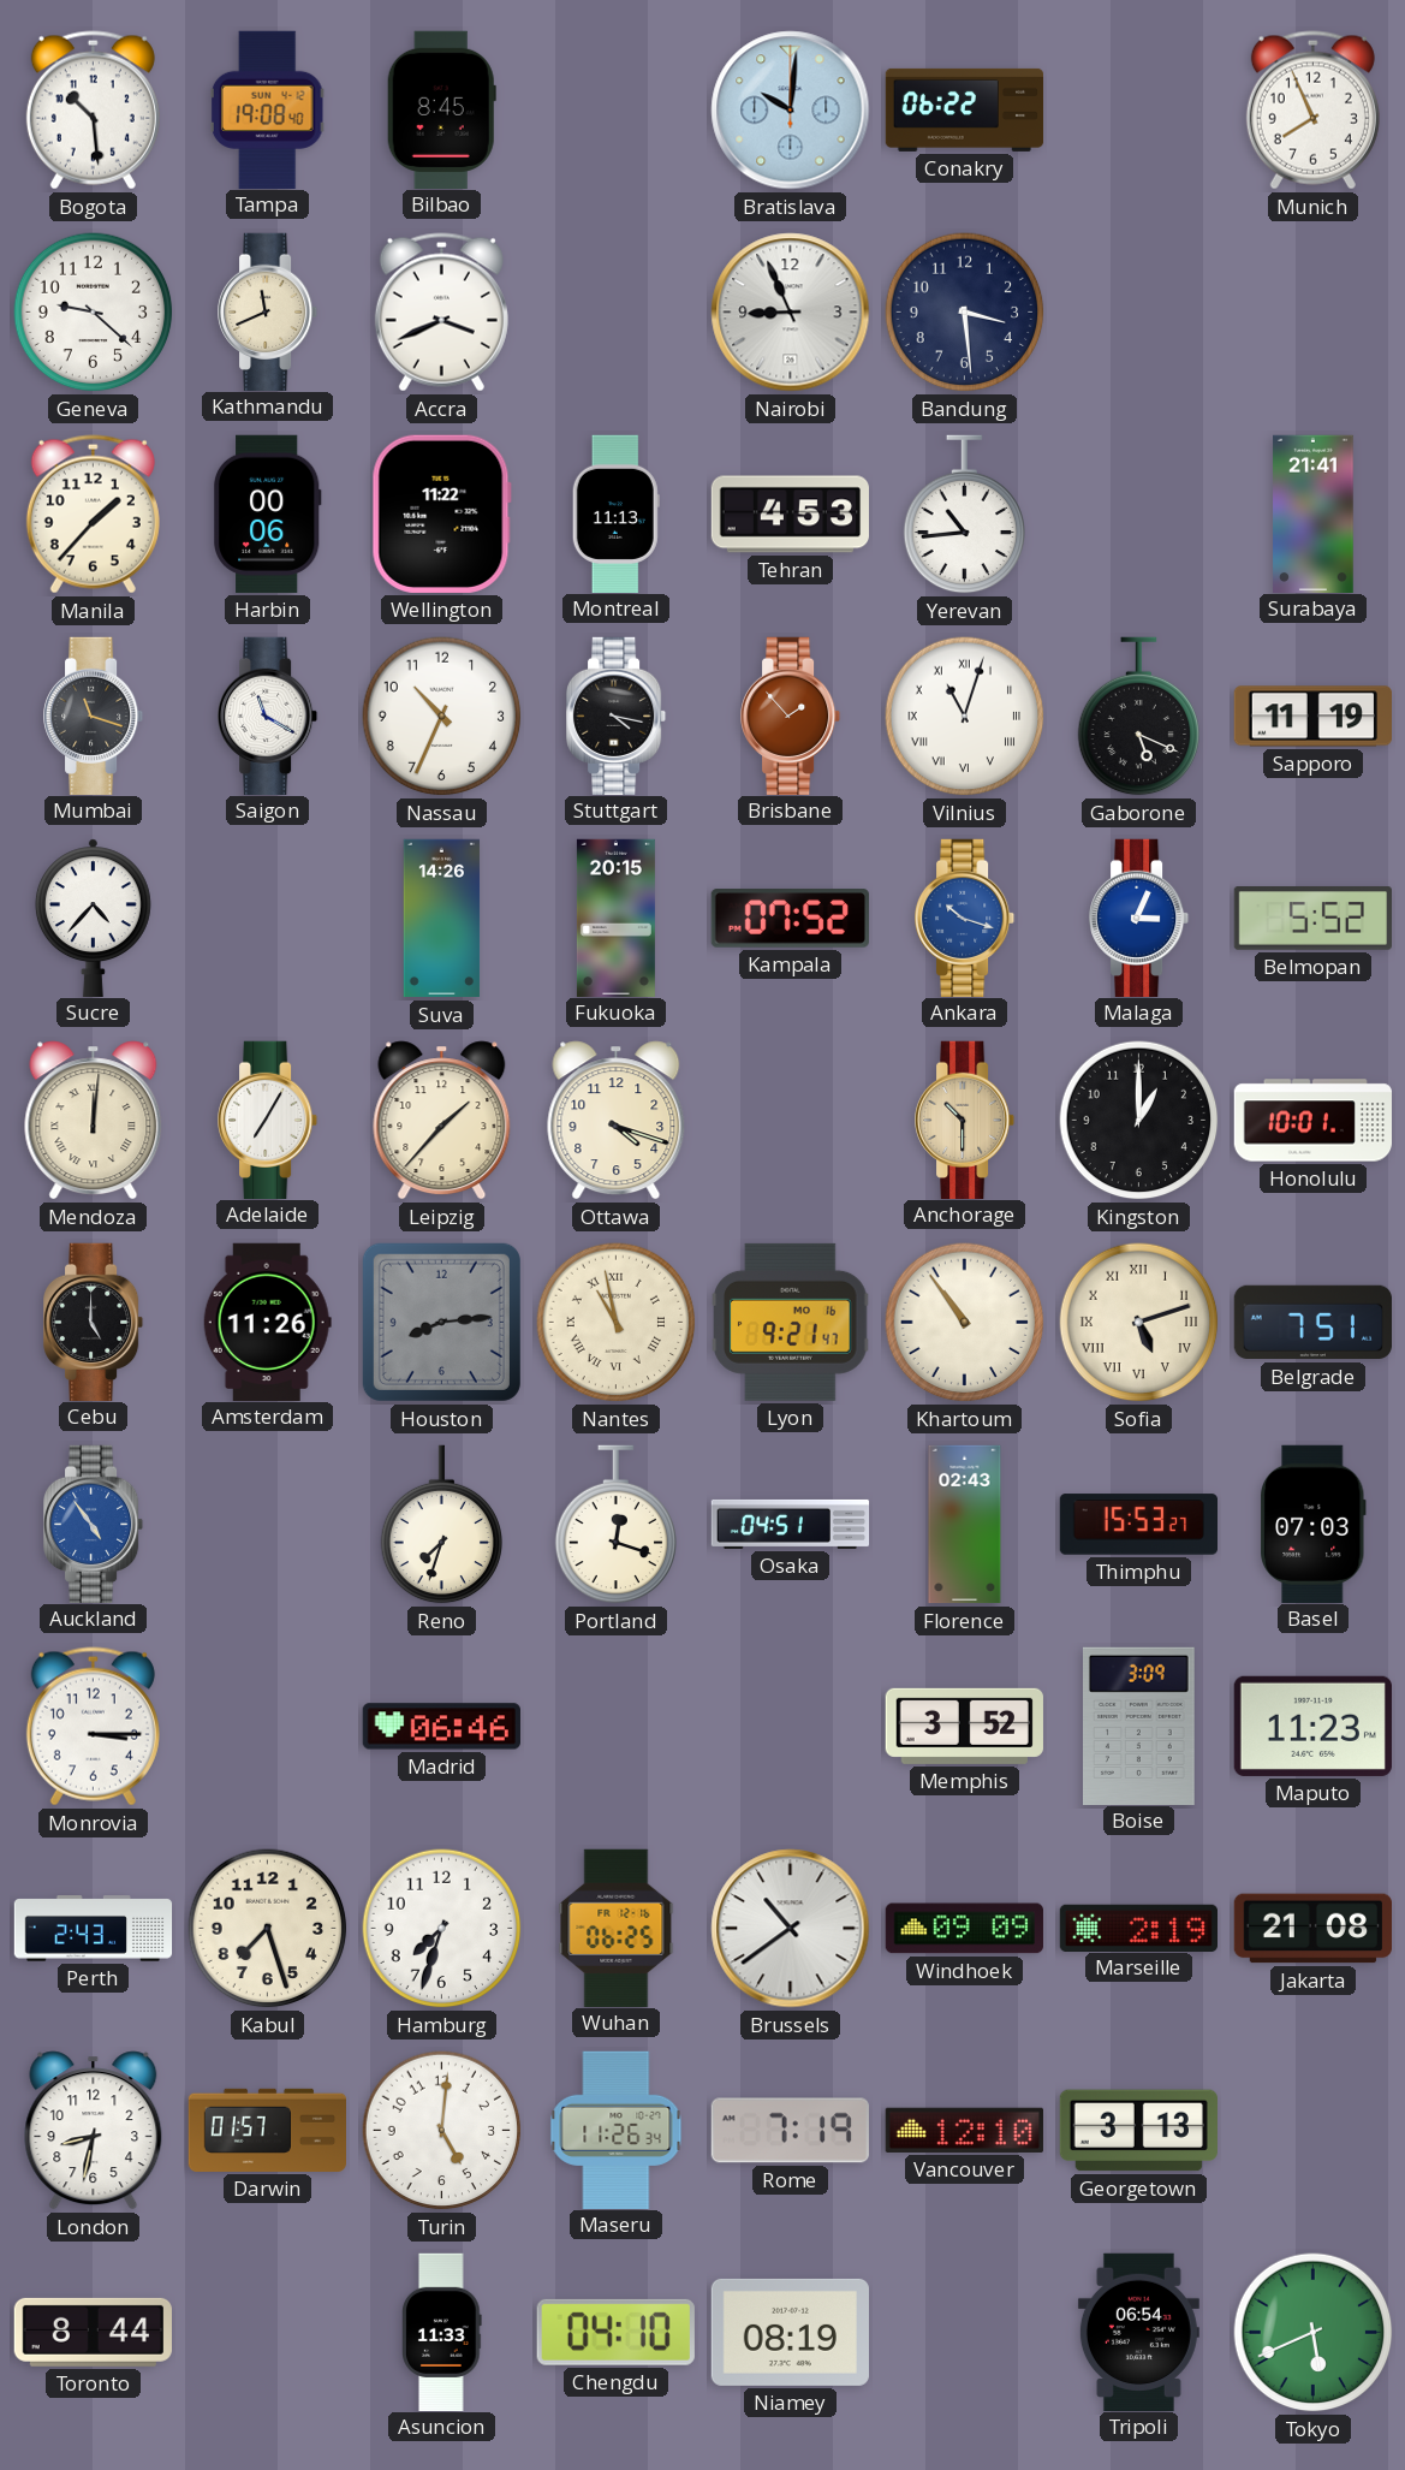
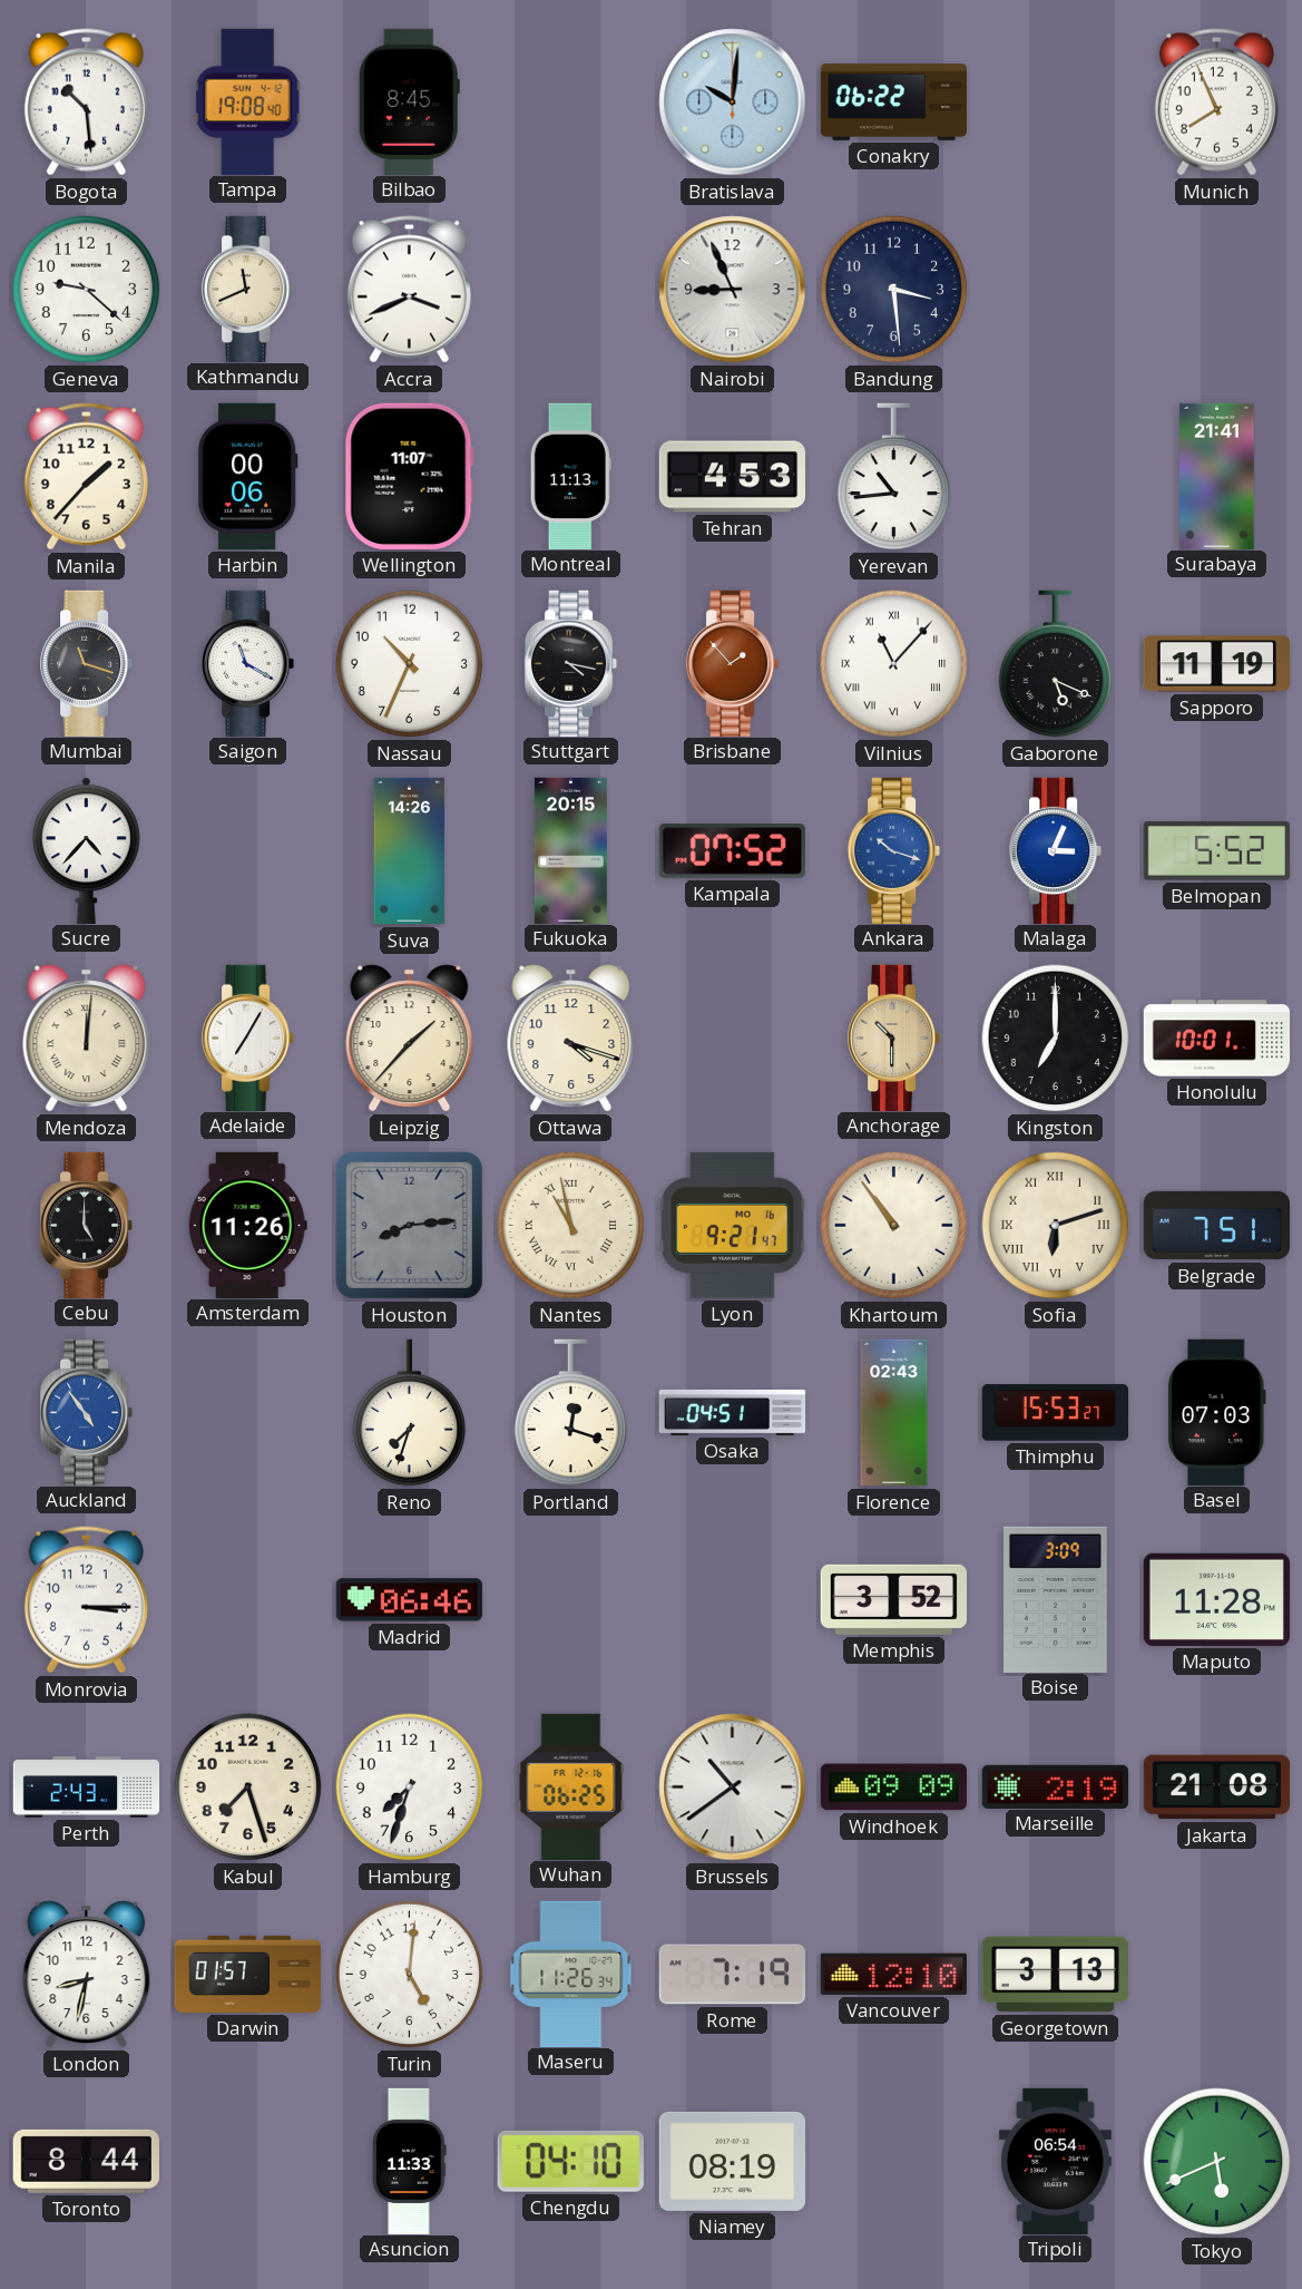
Wellington: 11:22 -> 11:07
Vilnius: 11:03 -> 11:07
Kingston: 1:00 -> 7:00
Sofia: 5:12 -> 6:12
Maputo: 11:23 -> 11:28
